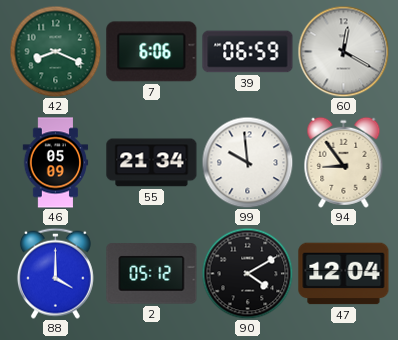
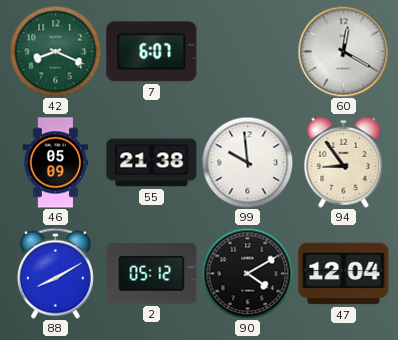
7: 6:06 -> 6:07
39: 06:59 -> none
55: 21:34 -> 21:38
88: 4:00 -> 8:10
